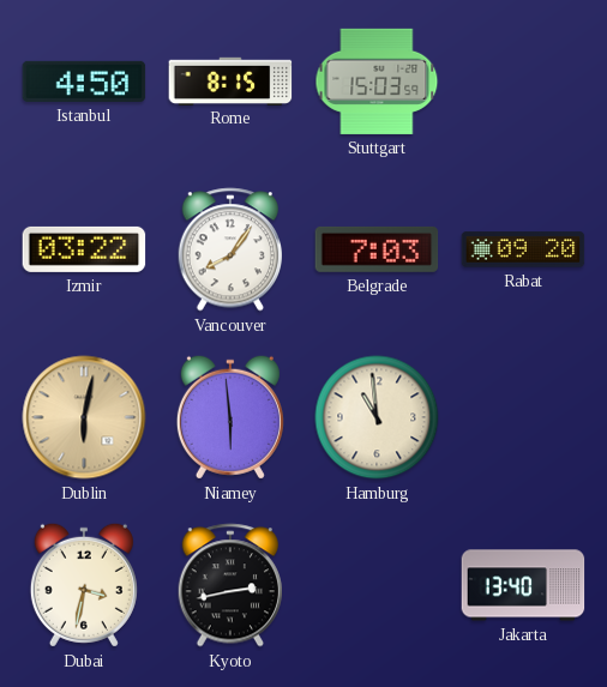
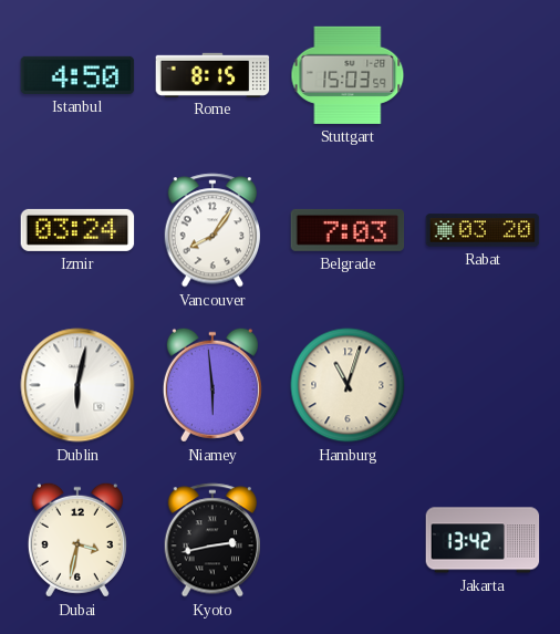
Izmir: 03:22 -> 03:24
Rabat: 09:20 -> 03:20
Dublin dial: champagne -> white
Hamburg: 10:59 -> 11:03
Jakarta: 13:40 -> 13:42
